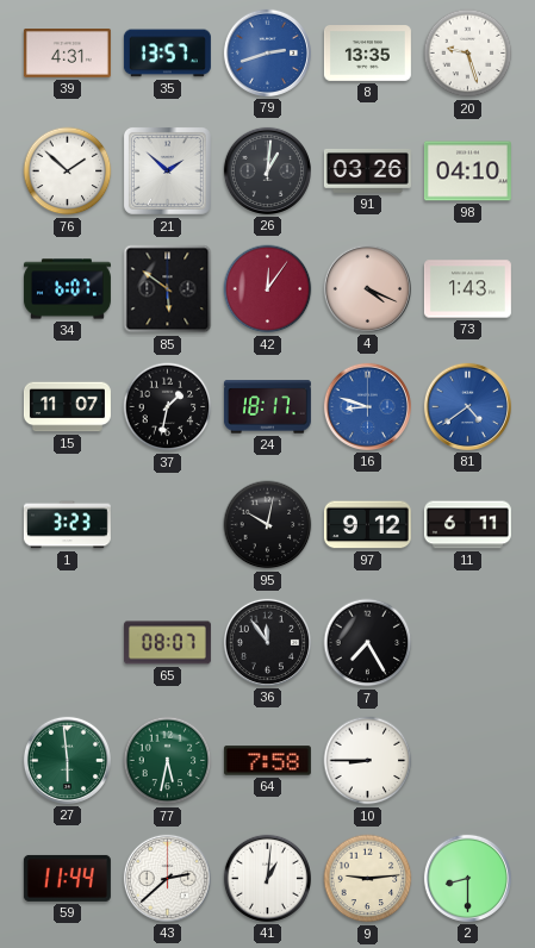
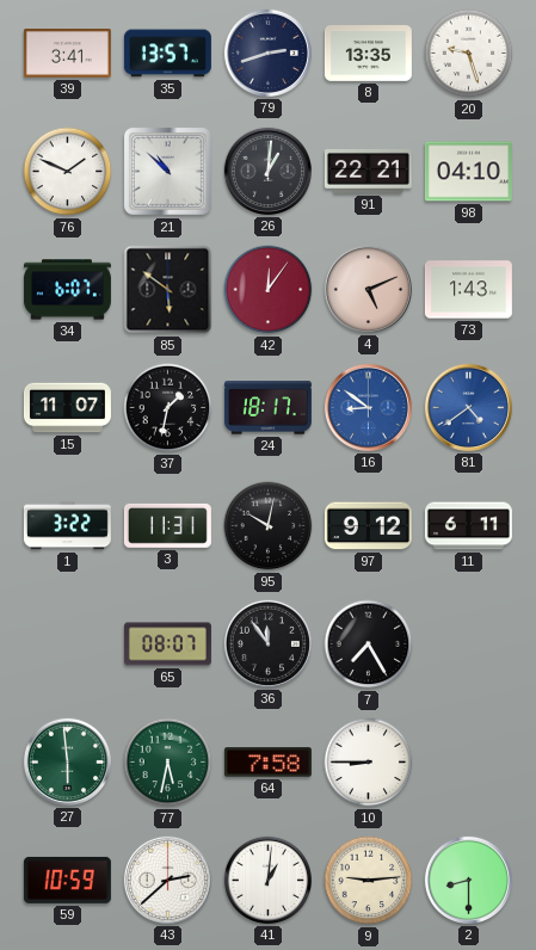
39: 4:31 -> 3:41
79 dial: blue -> navy
76: 1:52 -> 1:49
21: 1:52 -> 10:52
91: 03:26 -> 22:21
4: 4:19 -> 5:11
16: 8:48 -> 8:51
1: 3:23 -> 3:22
3: none -> 11:31
59: 11:44 -> 10:59
